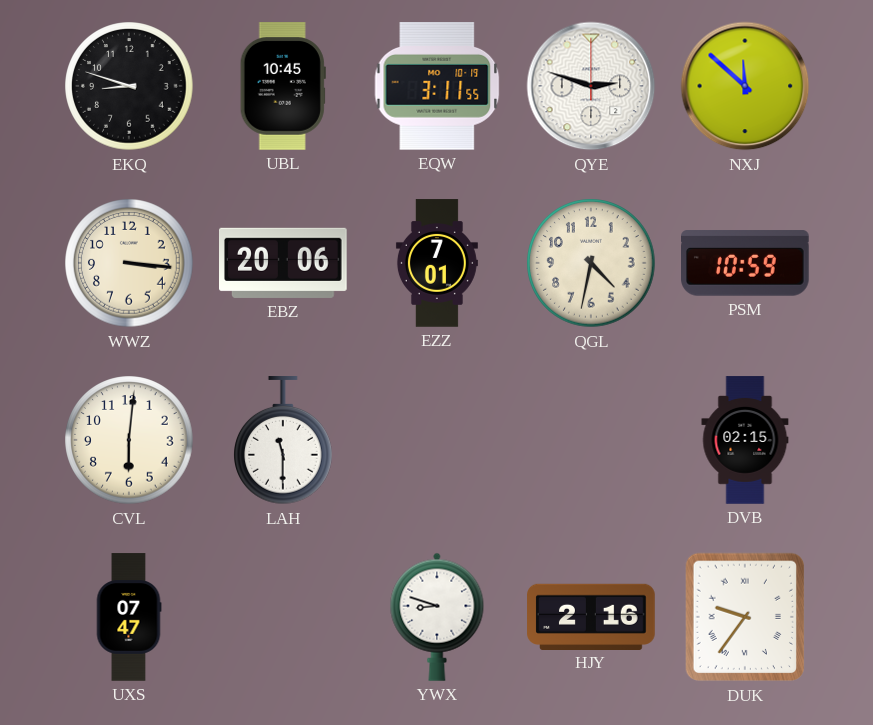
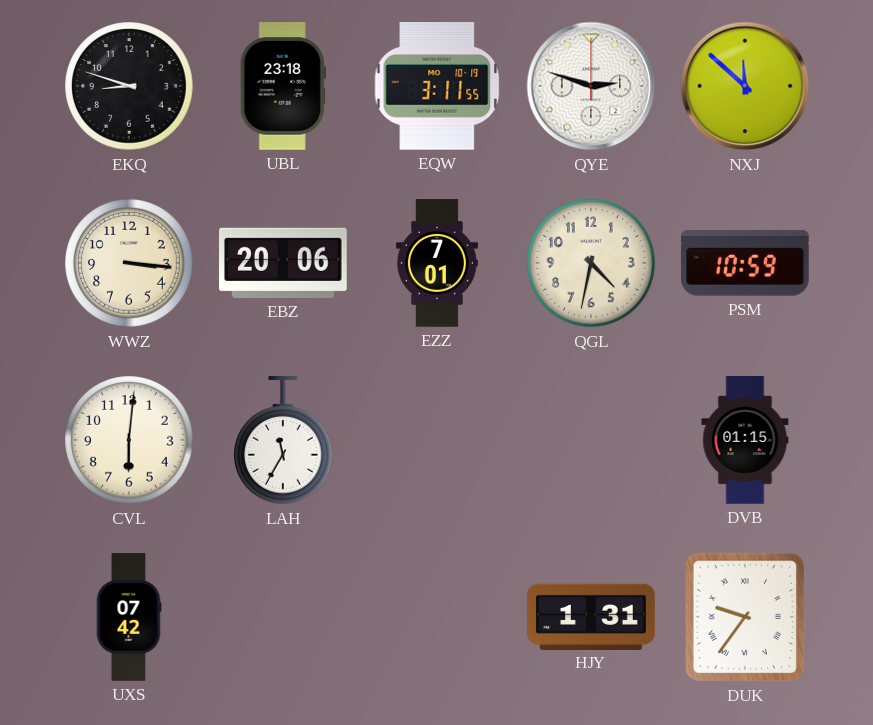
UBL: 10:45 -> 23:18
LAH: 11:30 -> 11:35
DVB: 02:15 -> 01:15
UXS: 07:47 -> 07:42
YWX: 8:48 -> none
HJY: 2:16 -> 1:31
